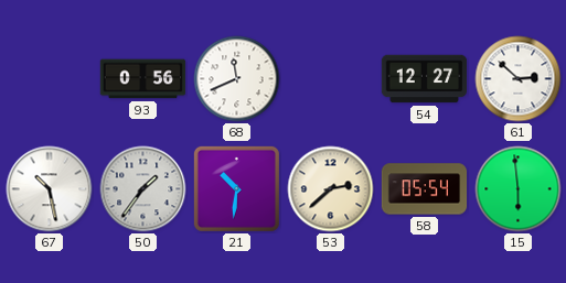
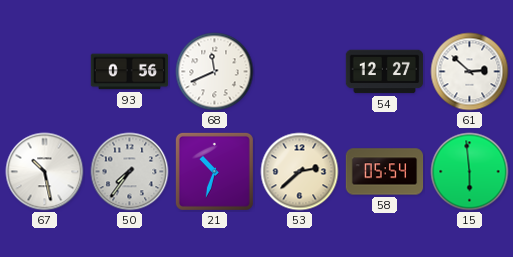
50: 1:36 -> 7:36
21: 10:31 -> 10:33
